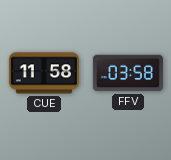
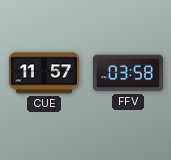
CUE: 11:58 -> 11:57
